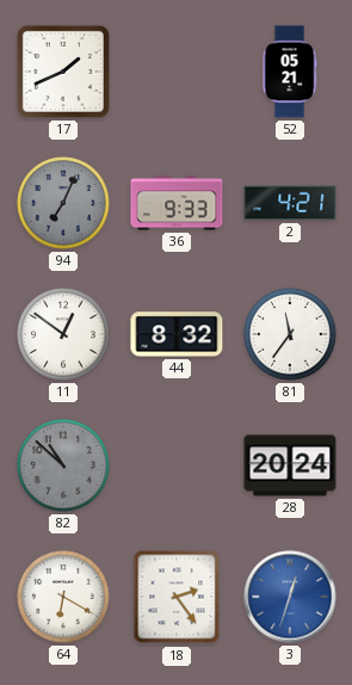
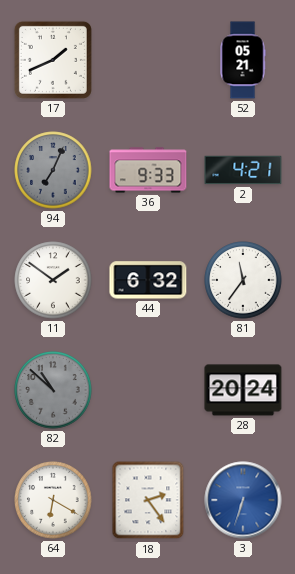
11: 12:51 -> 1:51
44: 8:32 -> 6:32
3: 12:33 -> 6:33
